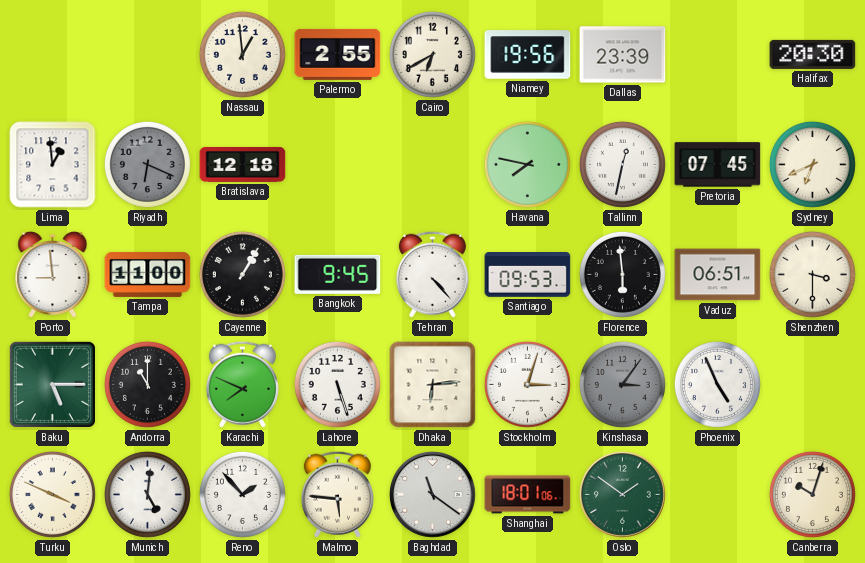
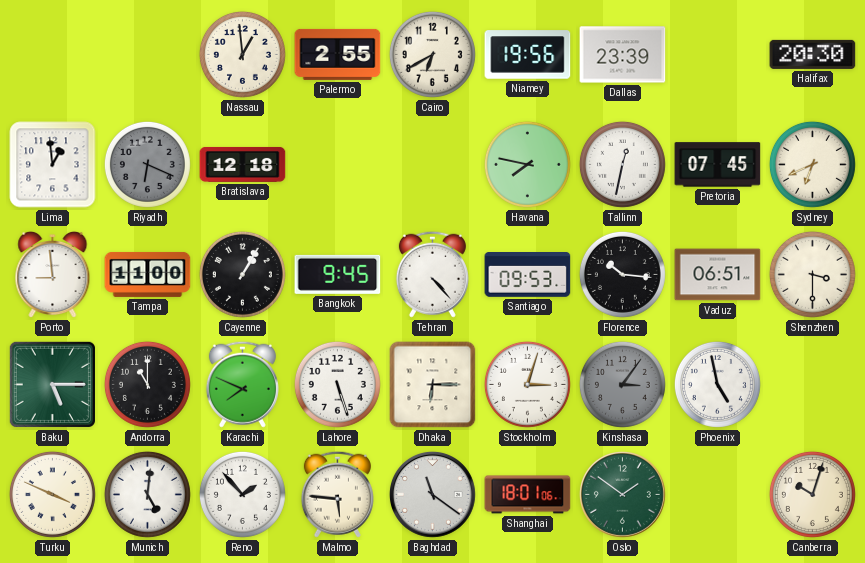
Florence: 5:59 -> 10:16
Dhaka: 6:14 -> 6:15
Phoenix: 4:56 -> 4:58
